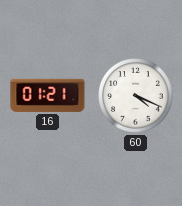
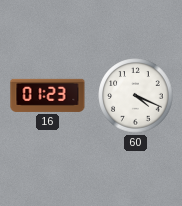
16: 01:21 -> 01:23
